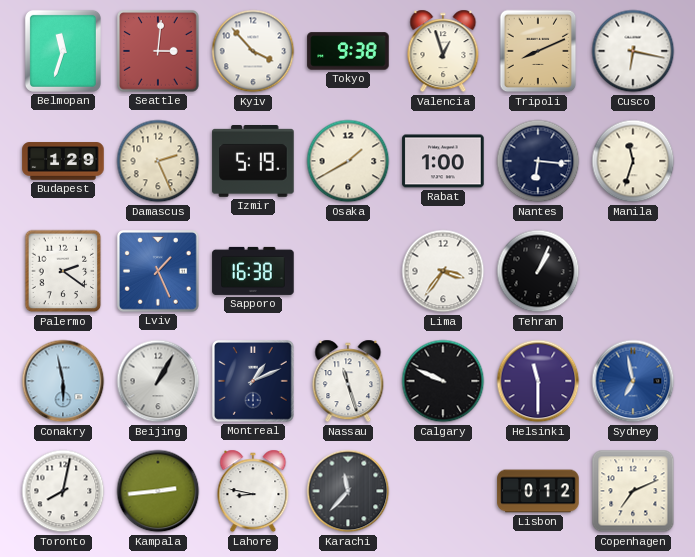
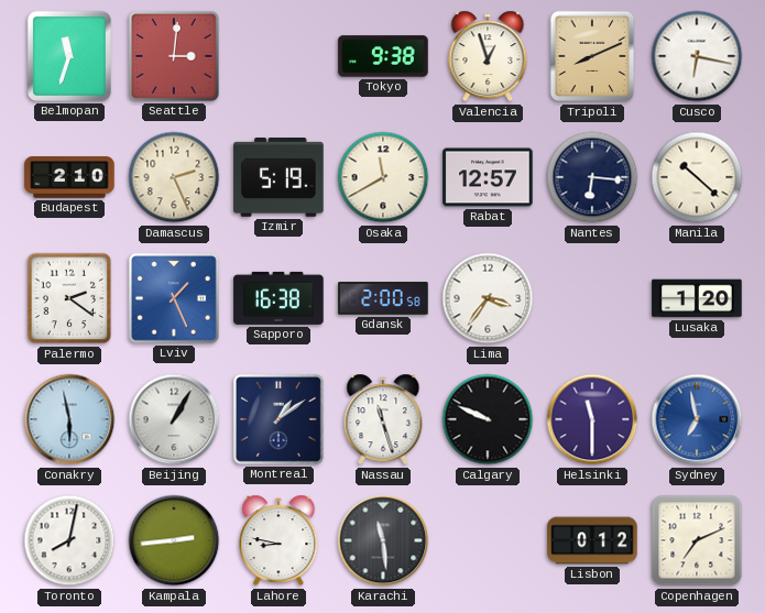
Kyiv: 3:53 -> none
Budapest: 1:29 -> 2:10
Osaka: 1:40 -> 11:40
Rabat: 1:00 -> 12:57
Manila: 11:33 -> 10:22
Gdansk: none -> 2:00
Tehran: 1:04 -> none
Lusaka: none -> 1:20
Montreal: 1:11 -> 1:09
Karachi: 11:37 -> 11:29
